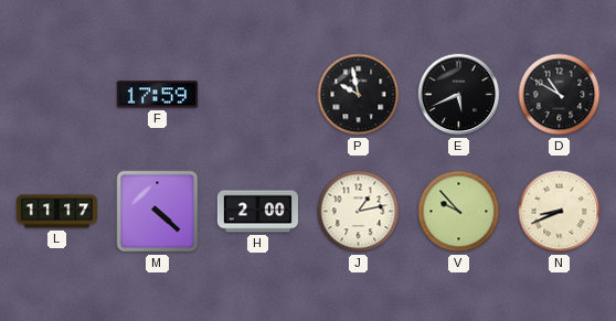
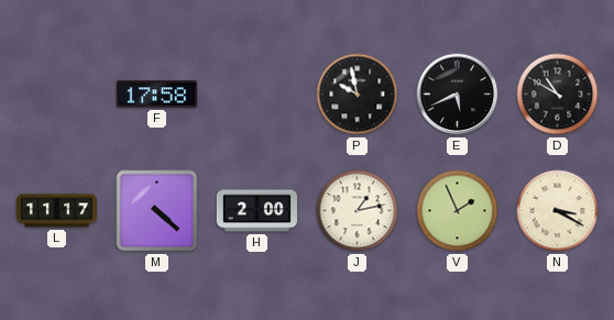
F: 17:59 -> 17:58
V: 9:53 -> 1:56
N: 8:41 -> 3:20
